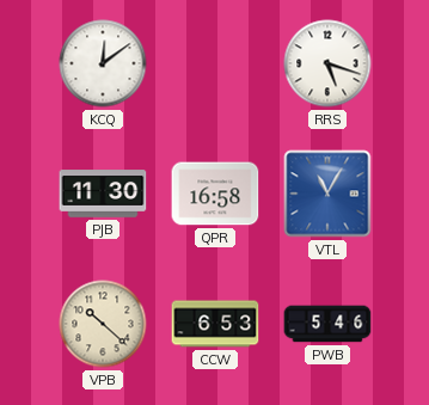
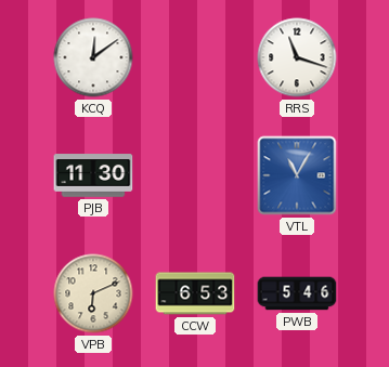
RRS: 5:18 -> 11:18
QPR: 16:58 -> none
VPB: 10:22 -> 6:11
